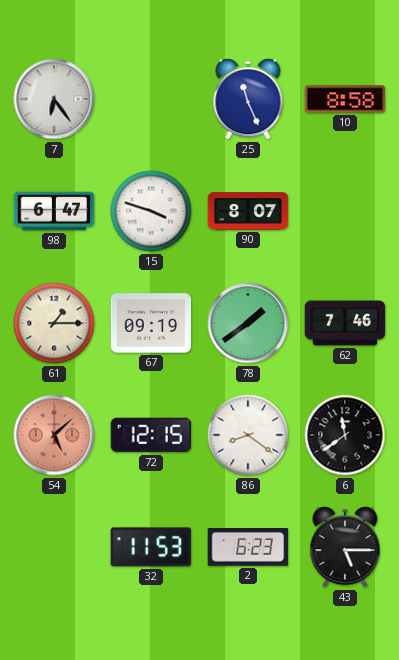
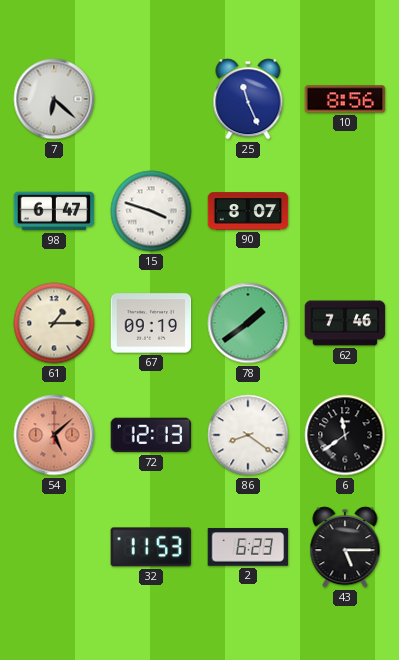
7: 6:24 -> 6:22
10: 8:58 -> 8:56
72: 12:15 -> 12:13
